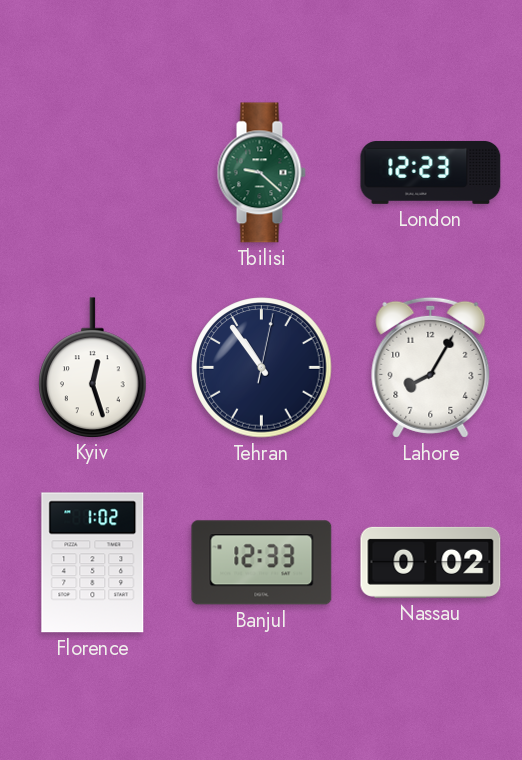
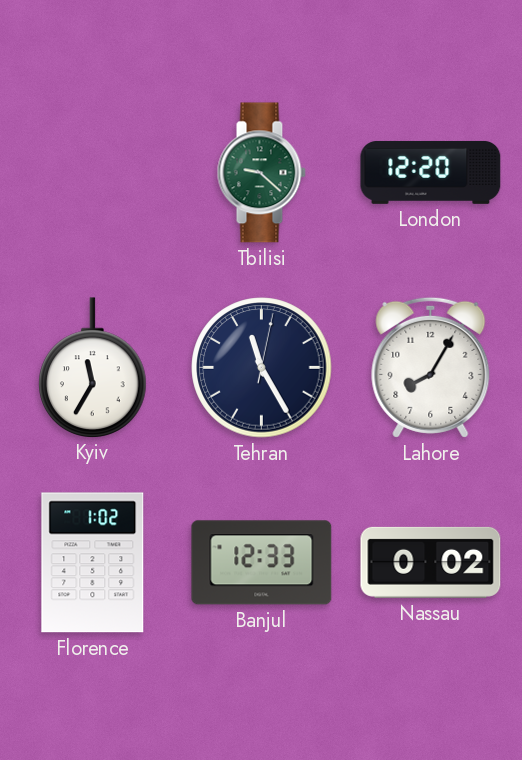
London: 12:23 -> 12:20
Kyiv: 12:27 -> 11:35
Tehran: 10:54 -> 11:25
